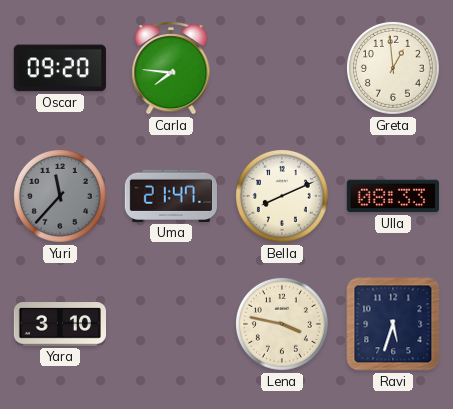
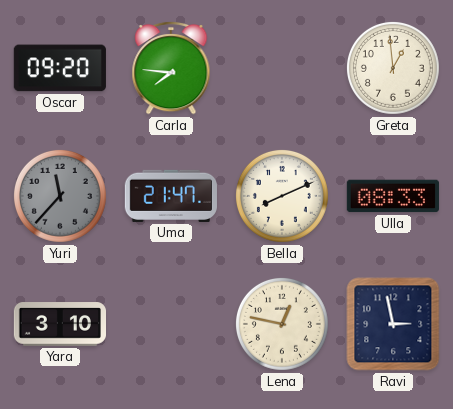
Lena: 3:47 -> 12:47
Ravi: 5:33 -> 2:58
